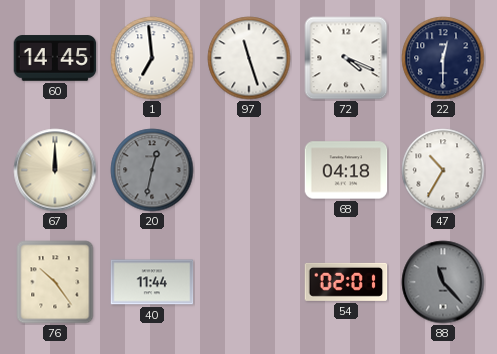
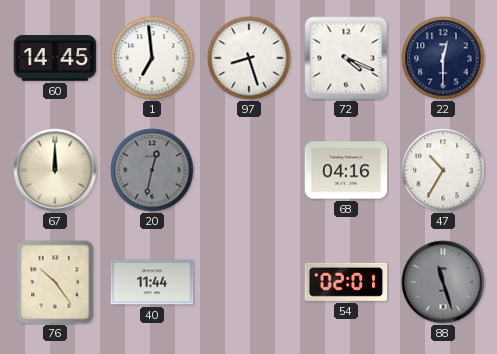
97: 11:27 -> 8:27
68: 04:18 -> 04:16
88: 11:23 -> 11:27
